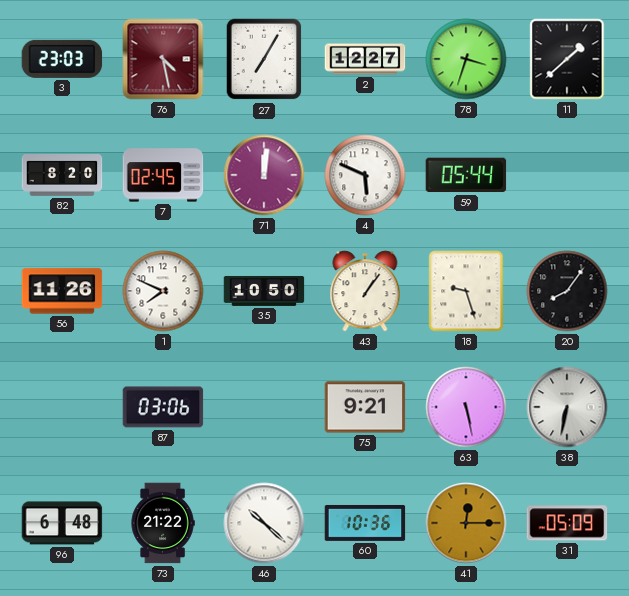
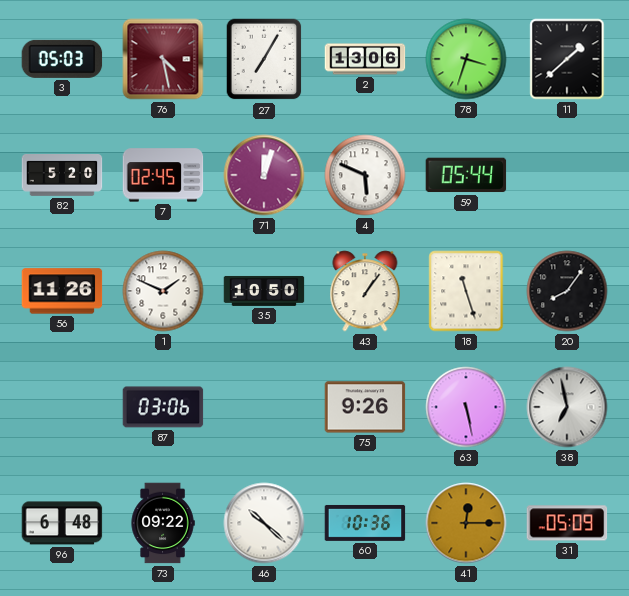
3: 23:03 -> 05:03
2: 12:27 -> 13:06
82: 8:20 -> 5:20
71: 12:01 -> 12:03
1: 7:49 -> 1:49
18: 9:27 -> 11:27
75: 9:21 -> 9:26
38: 6:32 -> 6:58
73: 21:22 -> 09:22
